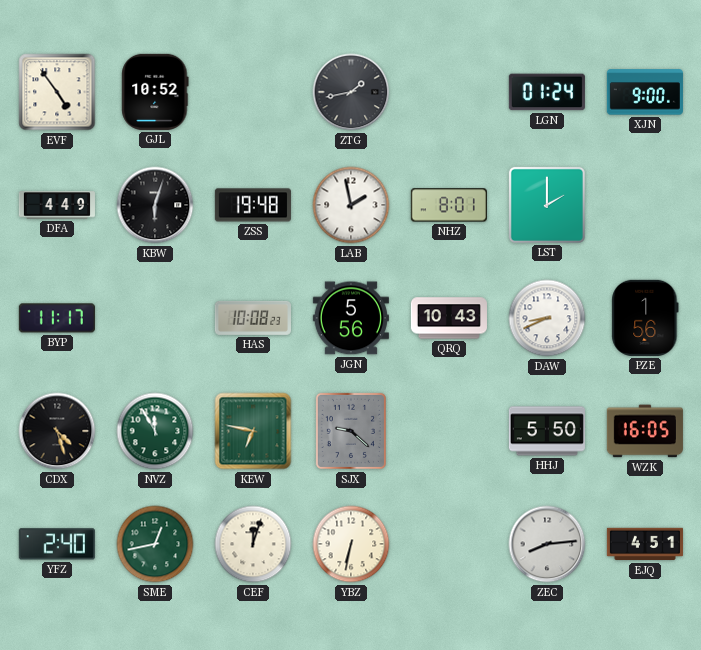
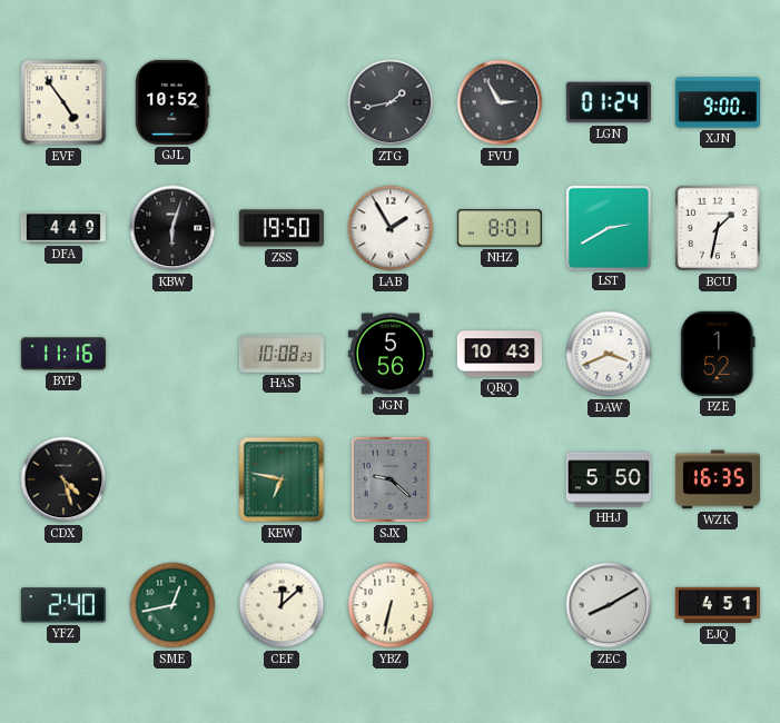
FVU: none -> 2:55
ZSS: 19:48 -> 19:50
LAB: 1:58 -> 1:55
LST: 2:00 -> 2:40
BCU: none -> 1:32
BYP: 11:17 -> 11:16
DAW: 8:41 -> 3:41
PZE: 1:56 -> 1:52
NVZ: 11:55 -> none
WZK: 16:05 -> 16:35
CEF: 12:03 -> 12:08
ZEC: 8:14 -> 8:10
